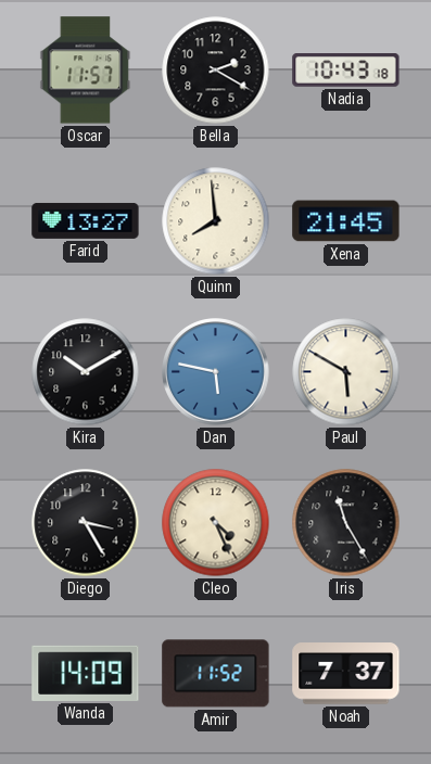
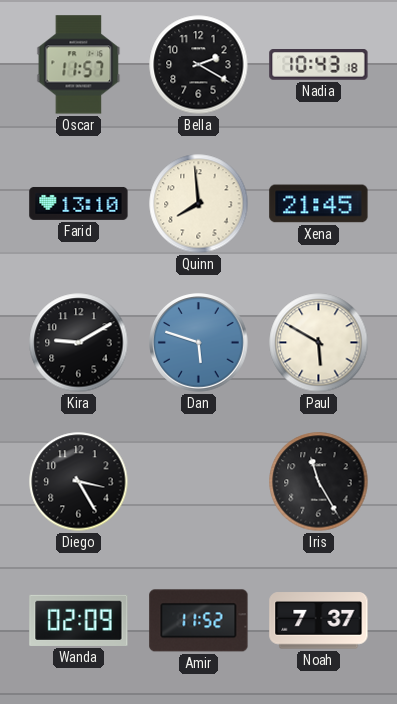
Farid: 13:27 -> 13:10
Kira: 10:10 -> 9:10
Dan: 5:47 -> 5:48
Cleo: 4:26 -> none
Wanda: 14:09 -> 02:09
